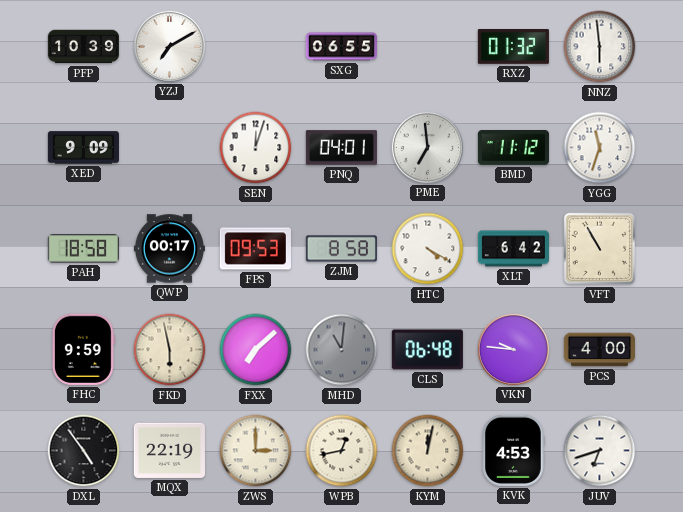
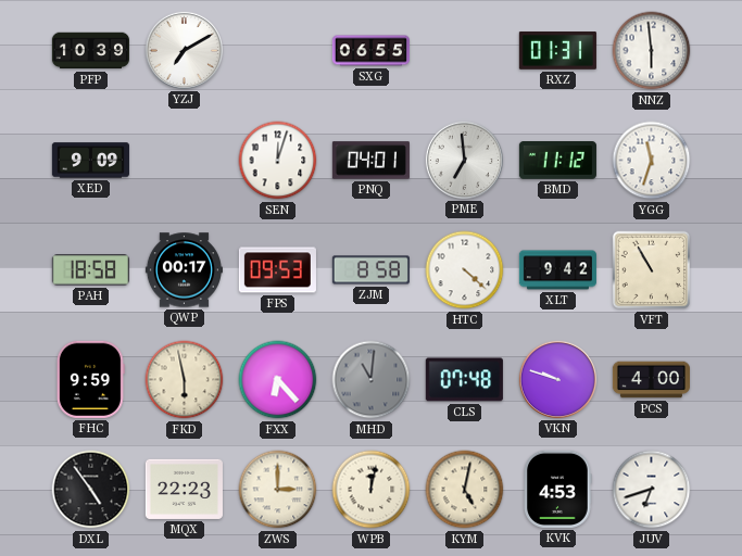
RXZ: 01:32 -> 01:31
HTC: 4:20 -> 4:22
XLT: 6:42 -> 9:42
FXX: 7:08 -> 6:23
CLS: 06:48 -> 07:48
VKN: 9:46 -> 9:48
MQX: 22:19 -> 22:23
WPB: 12:43 -> 12:02
KYM: 12:02 -> 5:02
